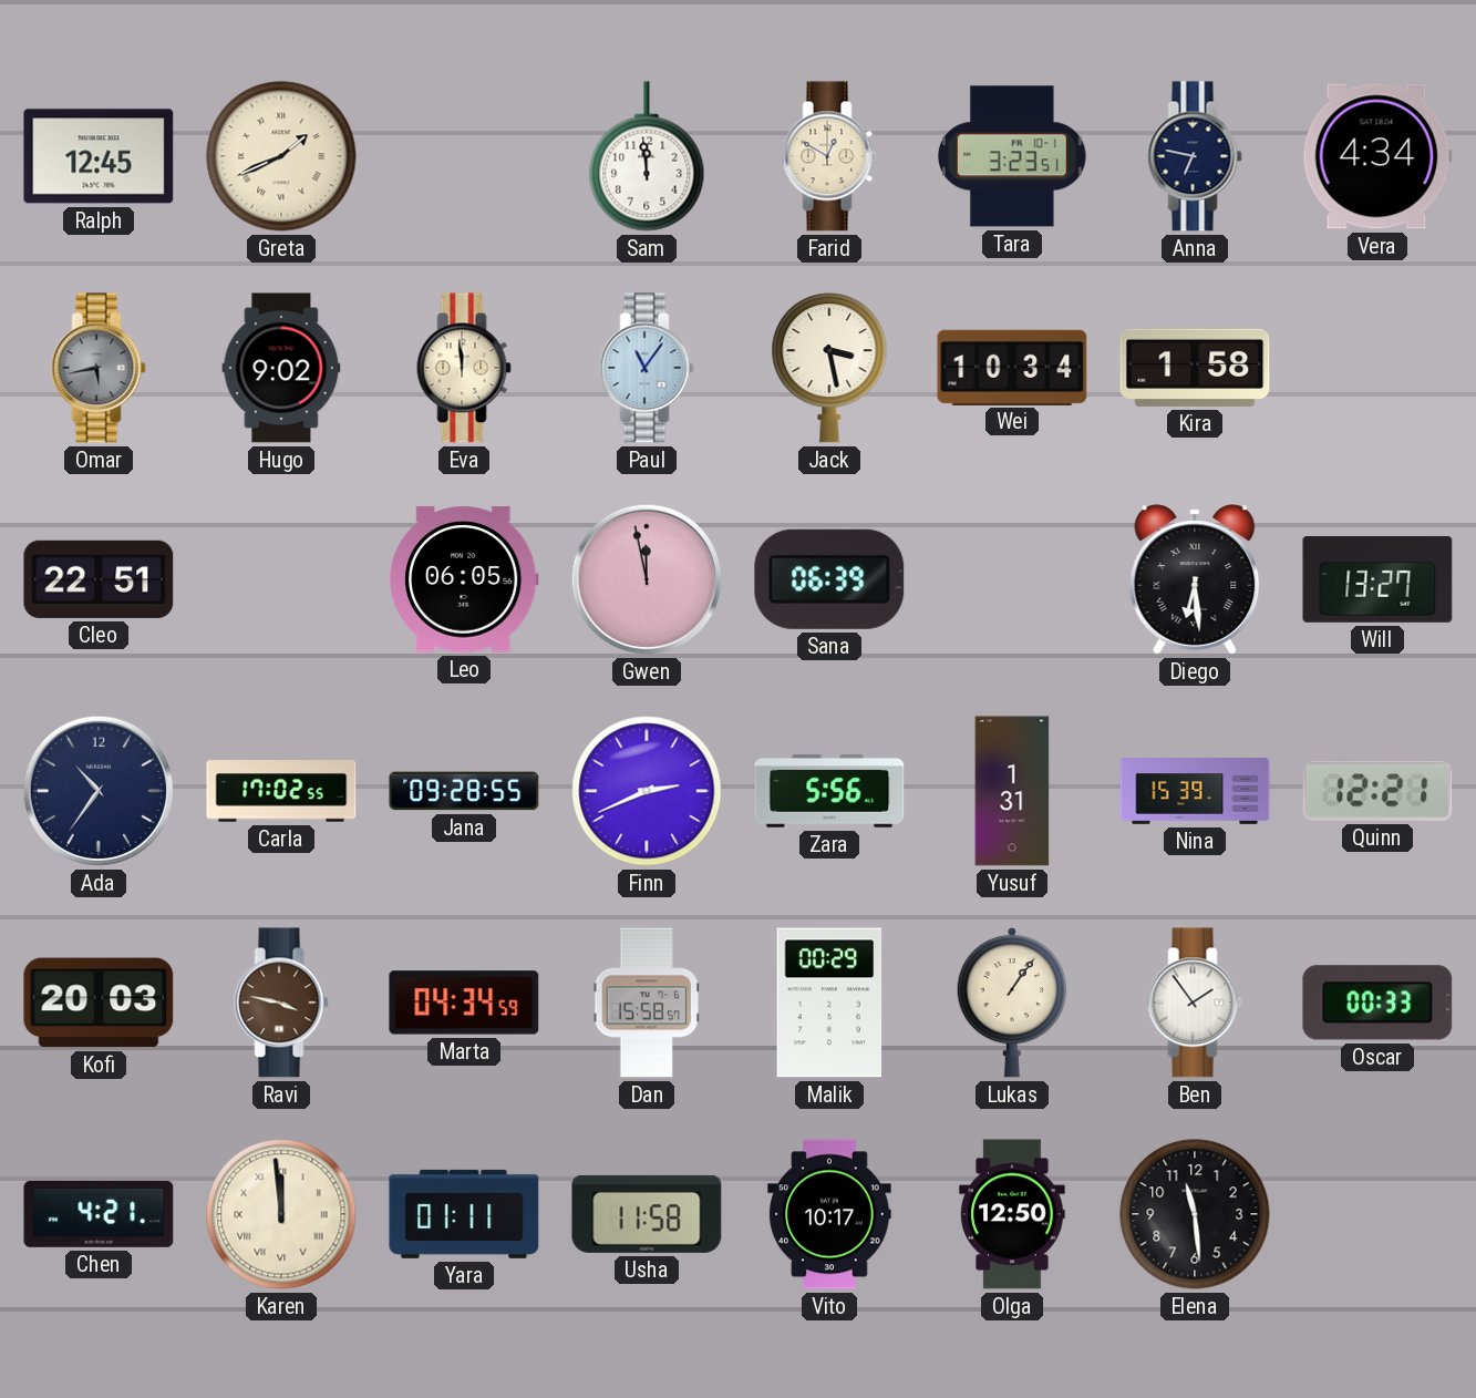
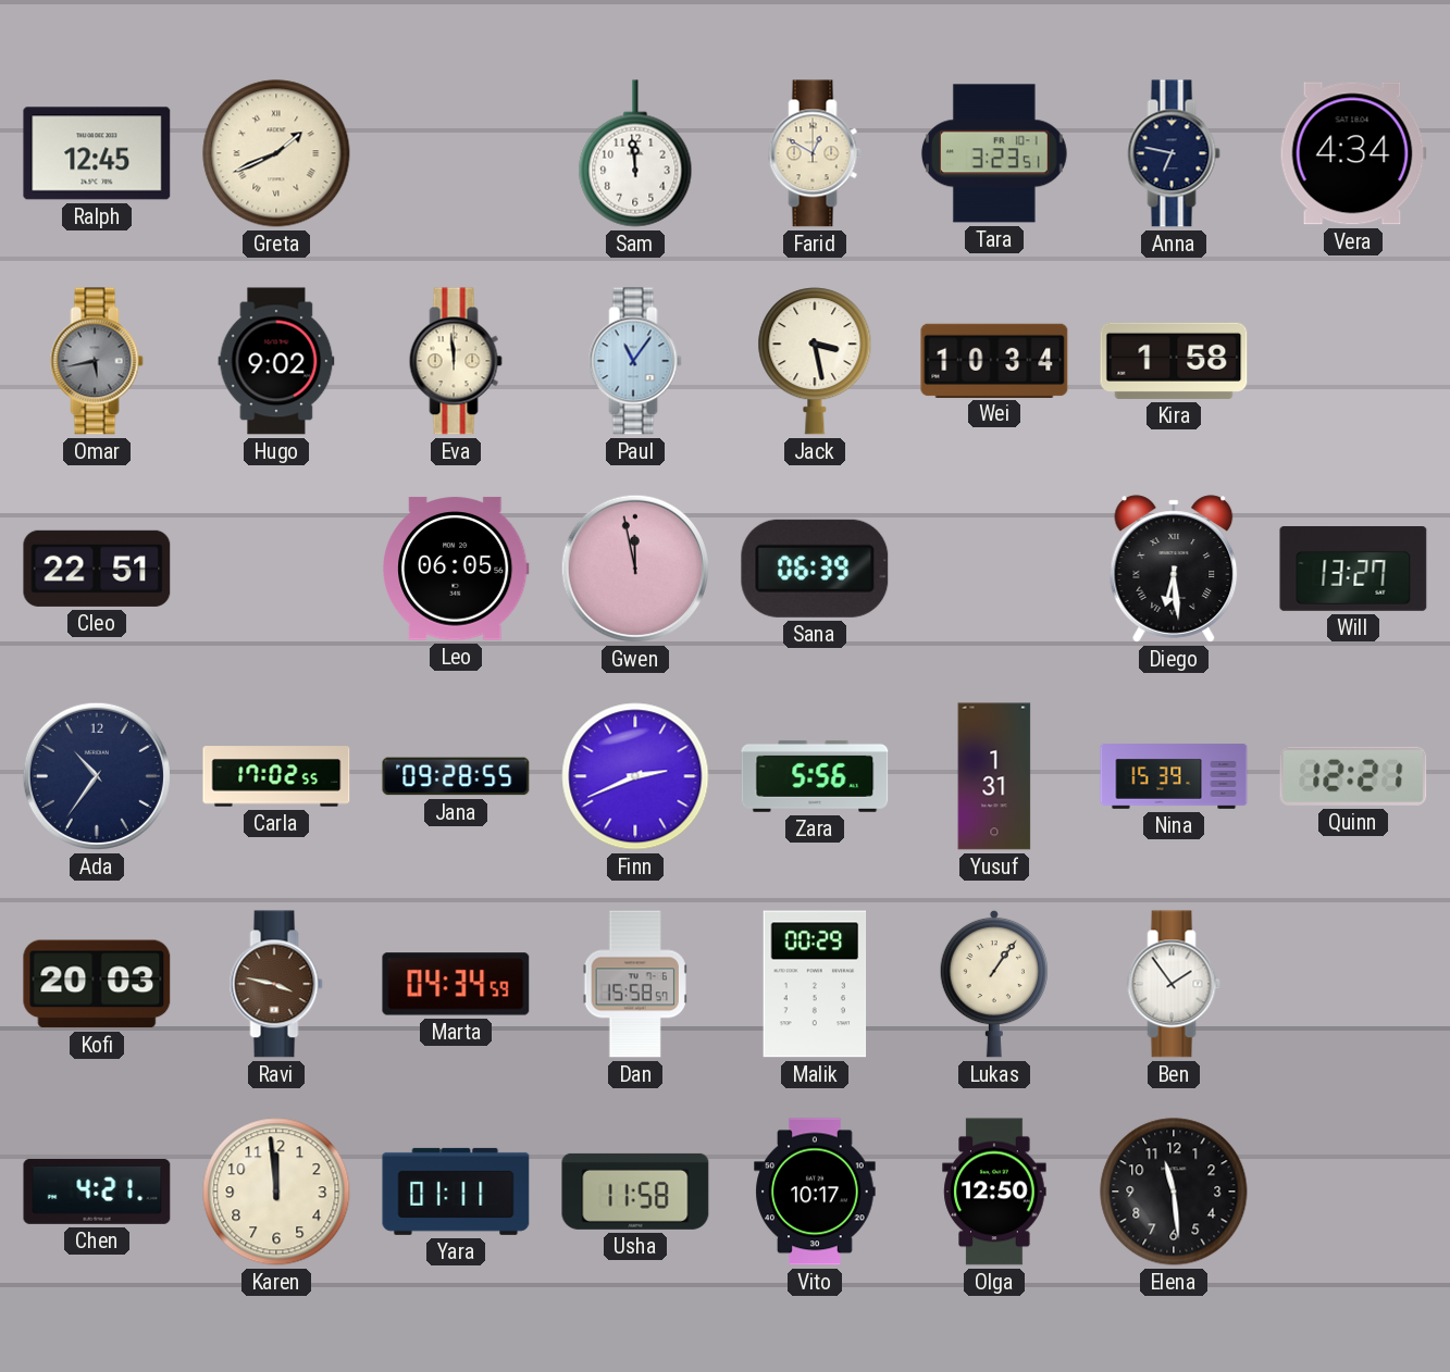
Oscar: 00:33 -> none
Karen numerals: Roman -> Arabic
